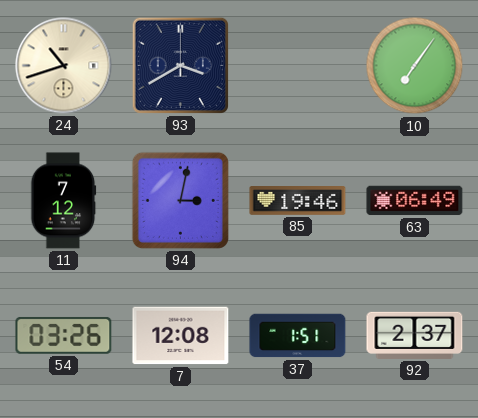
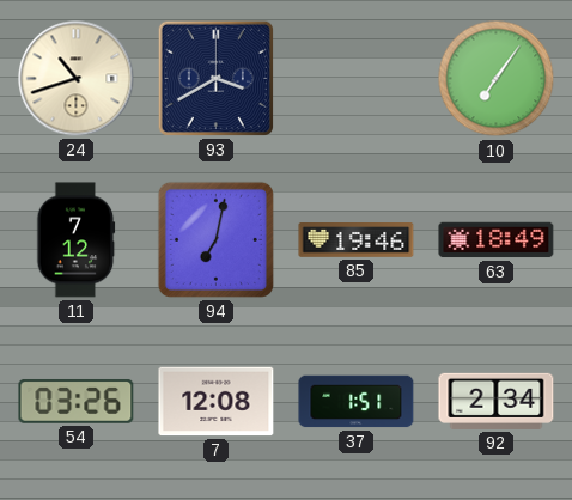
94: 3:02 -> 7:02
63: 06:49 -> 18:49
92: 2:37 -> 2:34
